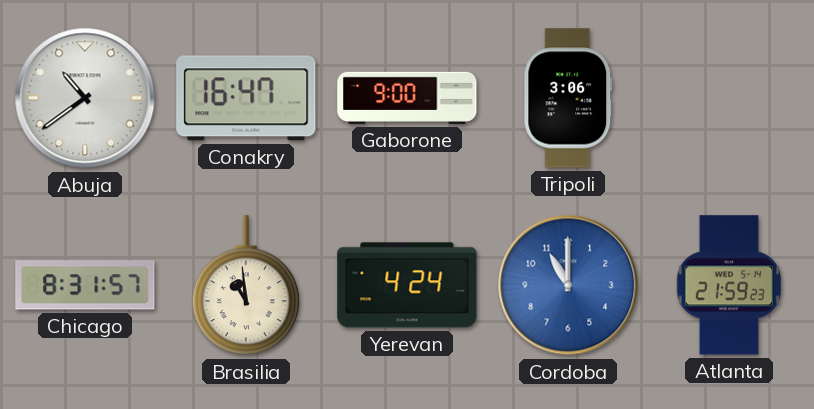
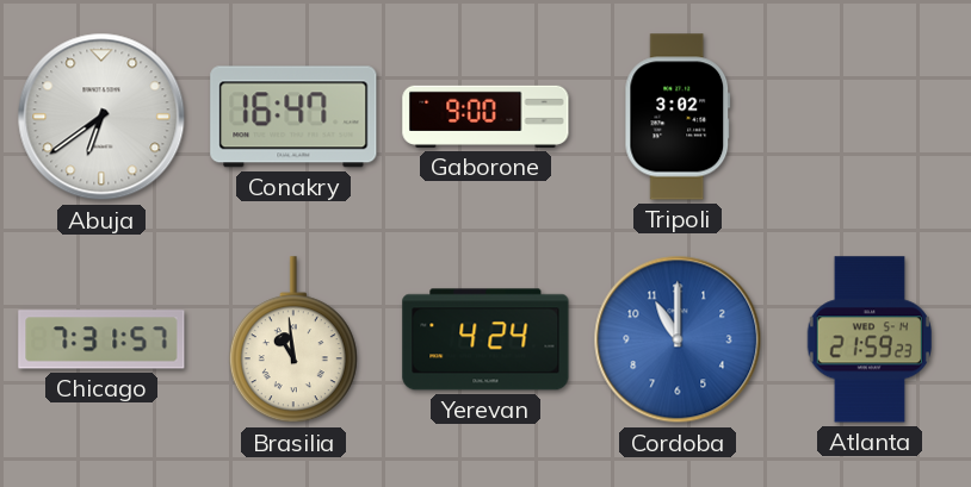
Abuja: 10:39 -> 6:39
Tripoli: 3:06 -> 3:02
Chicago: 8:31 -> 7:31
